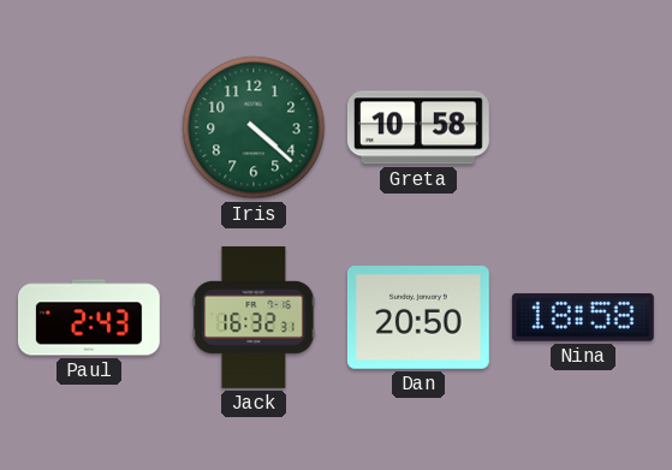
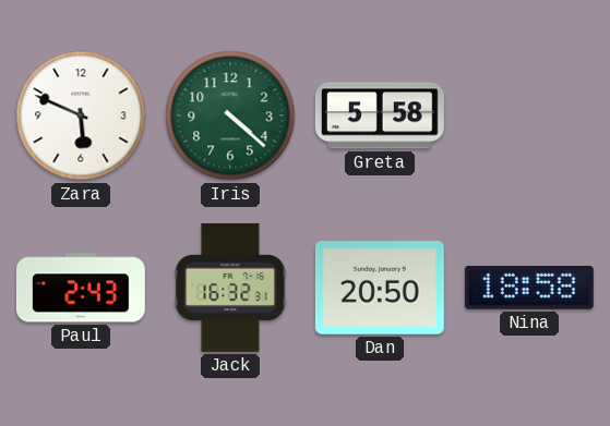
Zara: none -> 5:49
Greta: 10:58 -> 5:58
